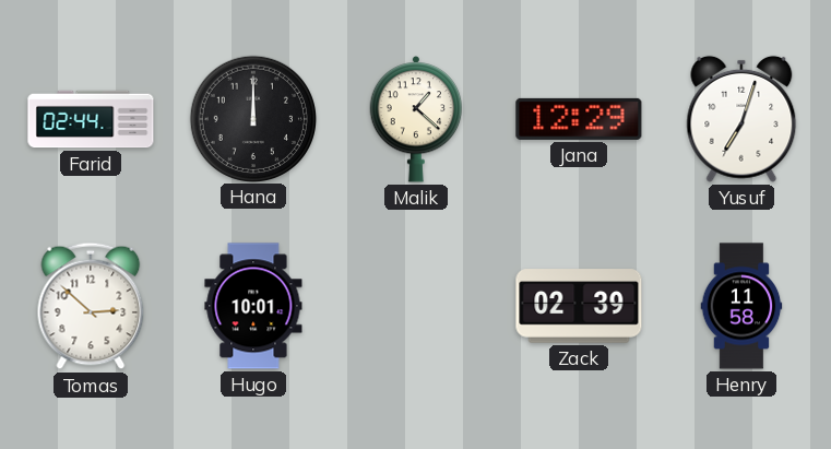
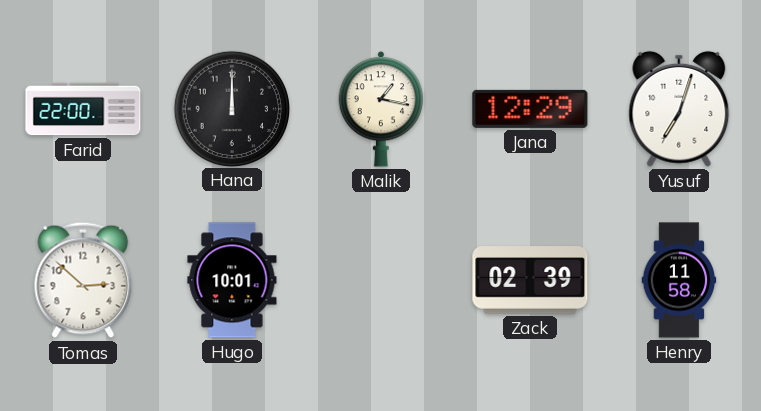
Farid: 02:44 -> 22:00
Malik: 1:22 -> 1:17
